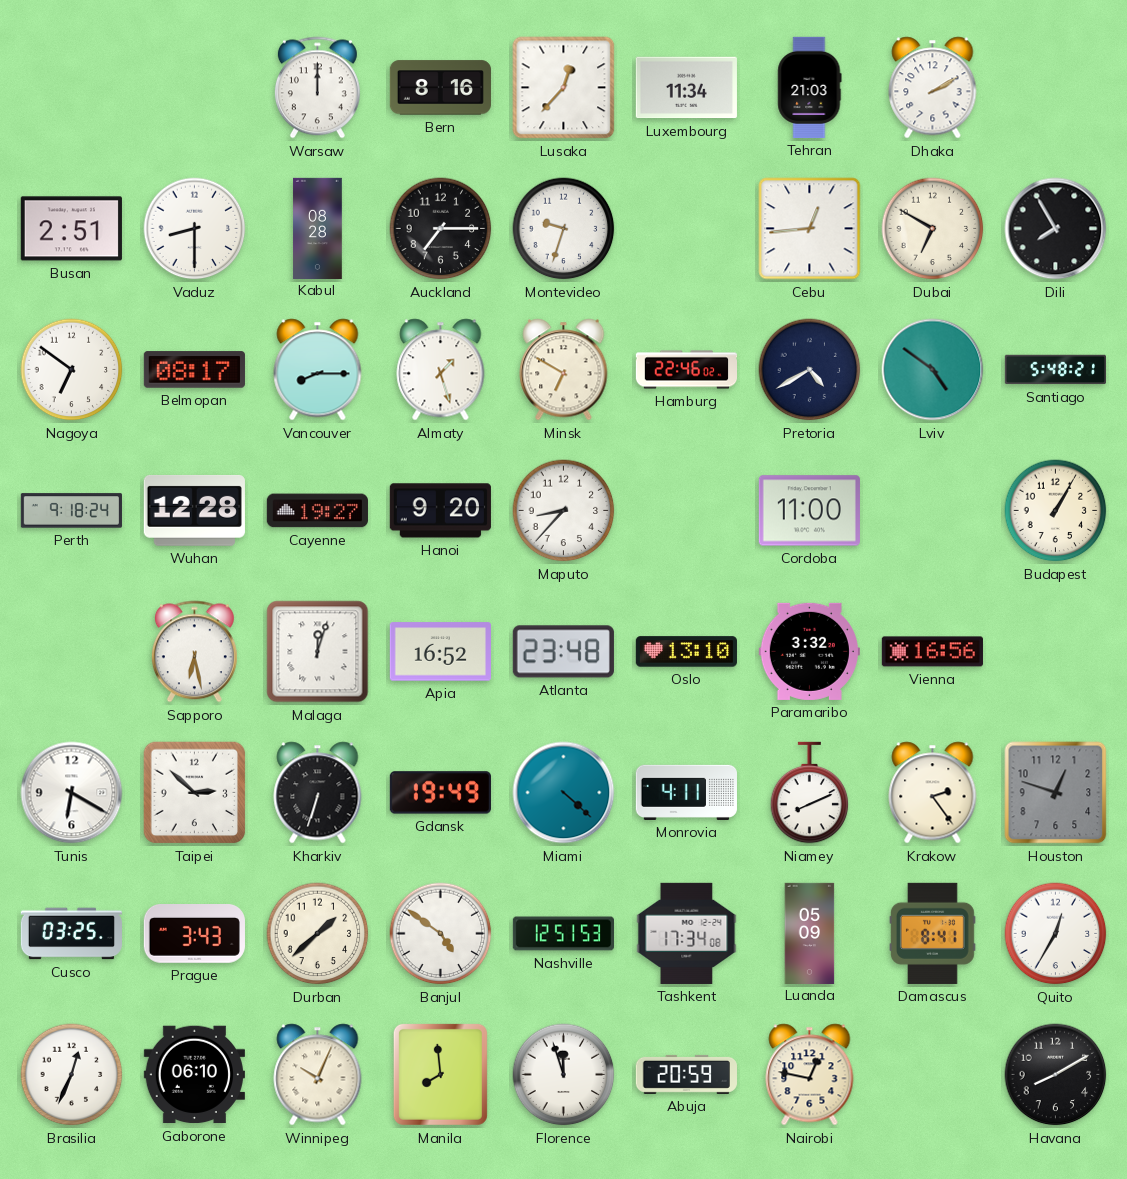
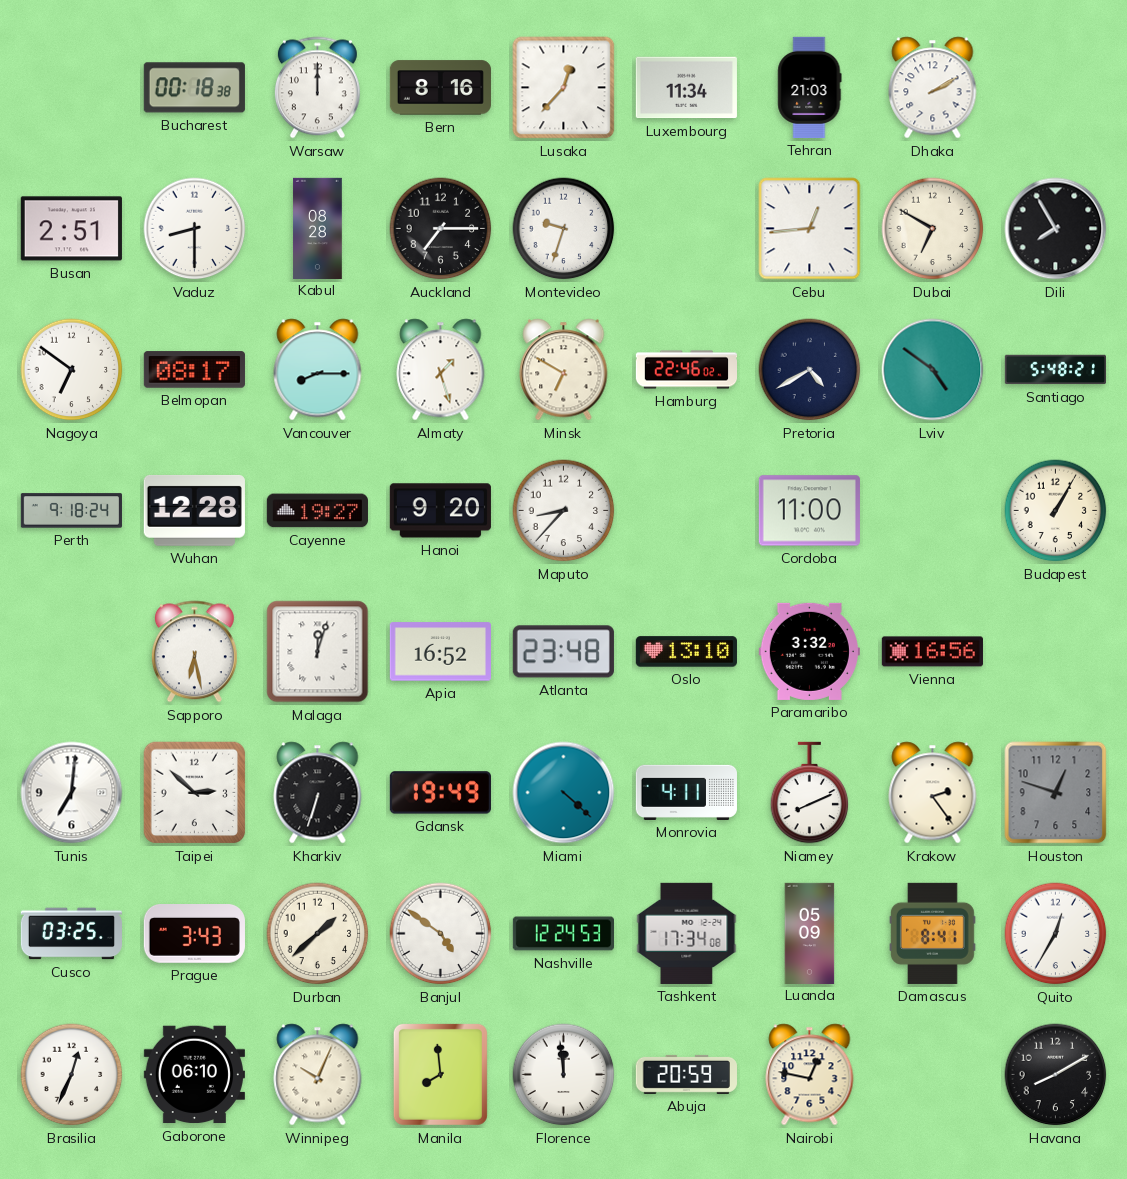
Bucharest: none -> 00:18
Tunis: 6:20 -> 7:01
Nashville: 12:51 -> 12:24
Florence: 11:57 -> 11:59
